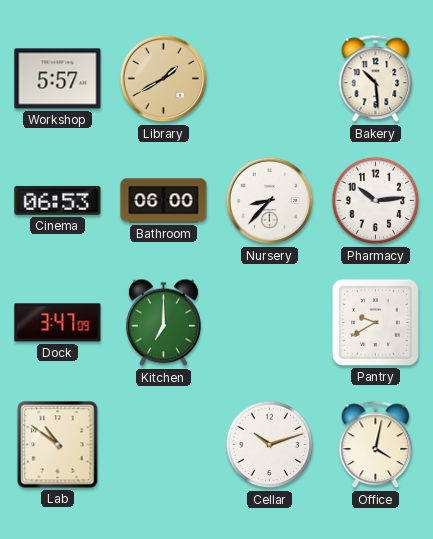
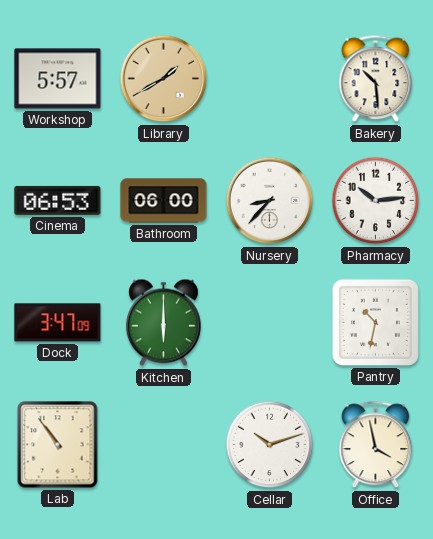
Kitchen: 7:00 -> 6:00
Pantry: 9:40 -> 10:32
Lab: 10:51 -> 10:54
Office: 4:02 -> 3:58
